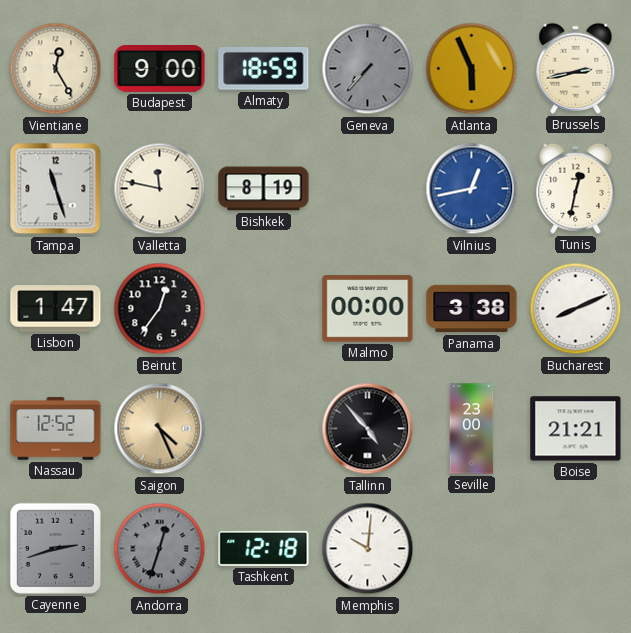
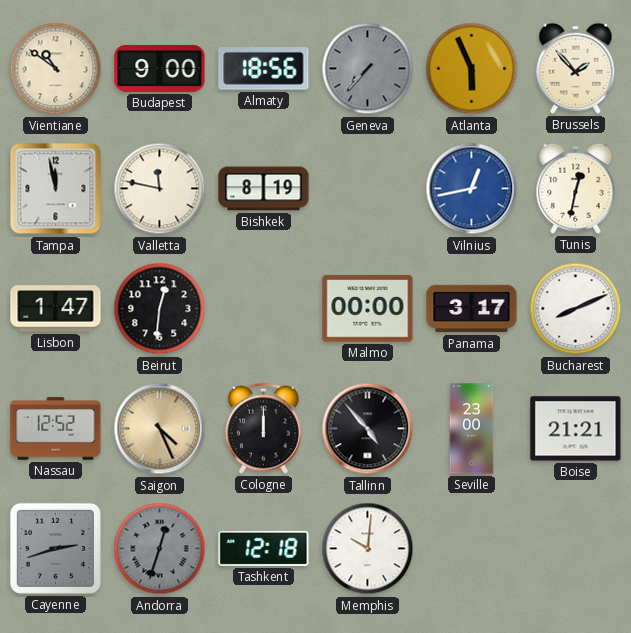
Vientiane: 12:25 -> 10:51
Almaty: 18:59 -> 18:56
Brussels: 2:43 -> 1:53
Tampa: 11:27 -> 11:58
Beirut: 12:36 -> 12:31
Panama: 3:38 -> 3:17
Cologne: none -> 12:00
